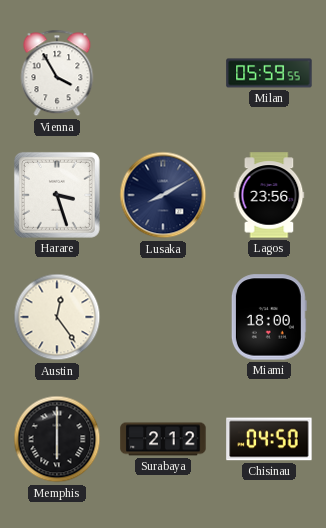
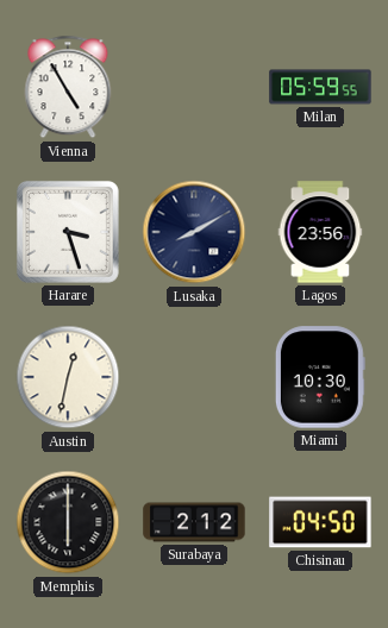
Vienna: 3:55 -> 4:55
Austin: 12:24 -> 12:32
Miami: 18:00 -> 10:30
